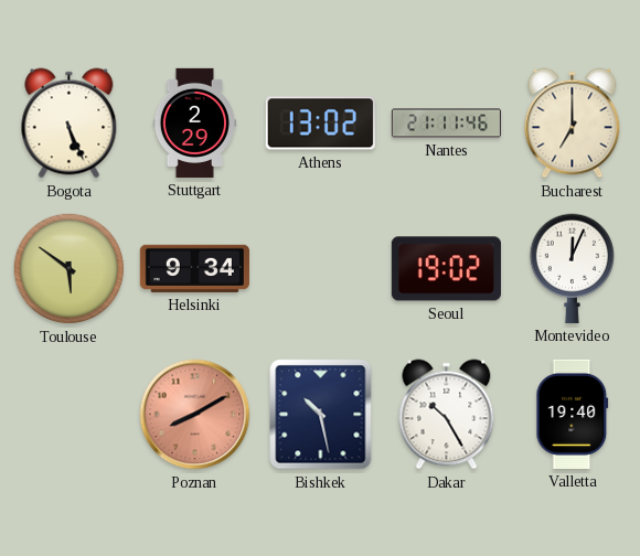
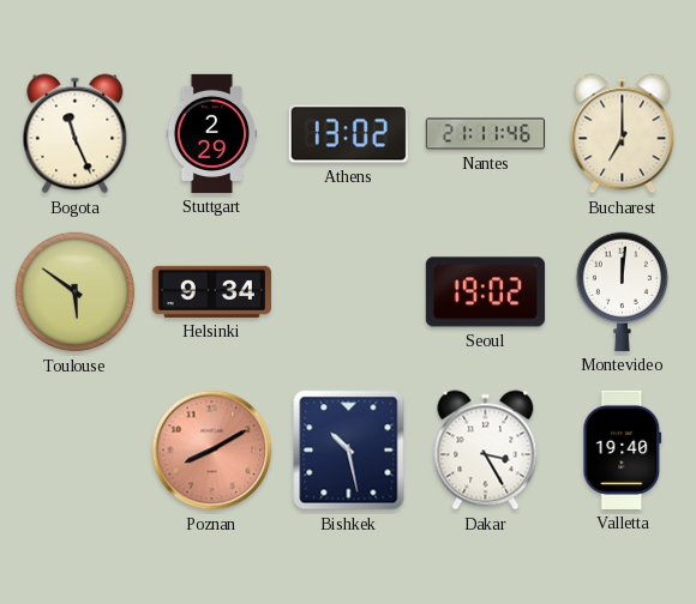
Bogota: 5:26 -> 11:26
Montevideo: 12:04 -> 12:01
Dakar: 10:25 -> 3:25
